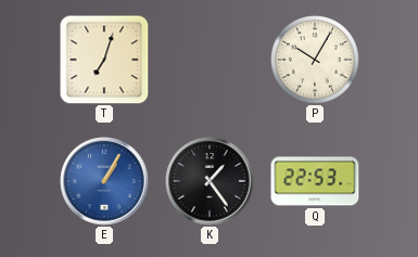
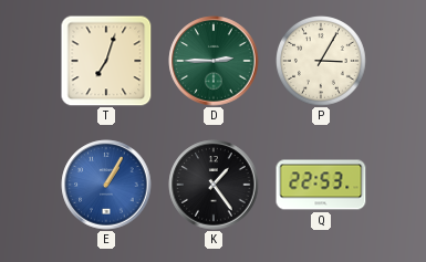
D: none -> 2:45
P: 10:05 -> 3:05
